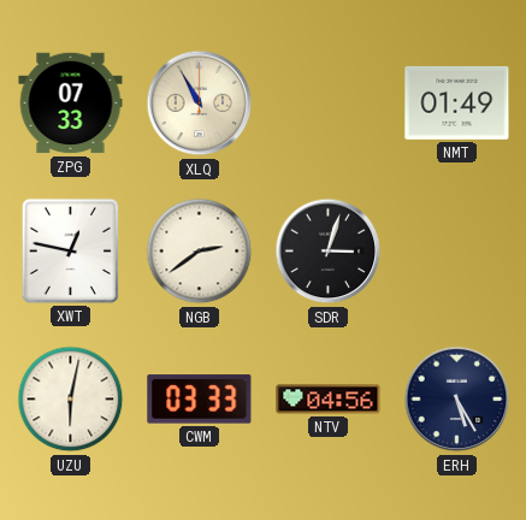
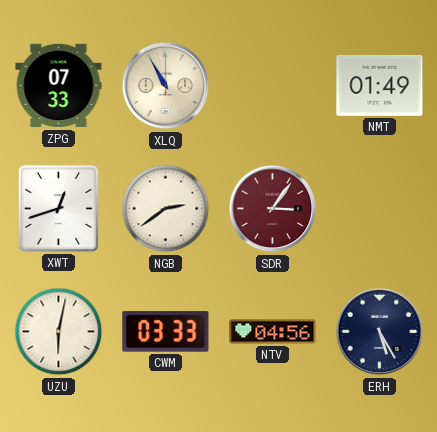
XWT: 12:47 -> 12:42
SDR: 3:03 -> 3:06
SDR dial: black -> burgundy
